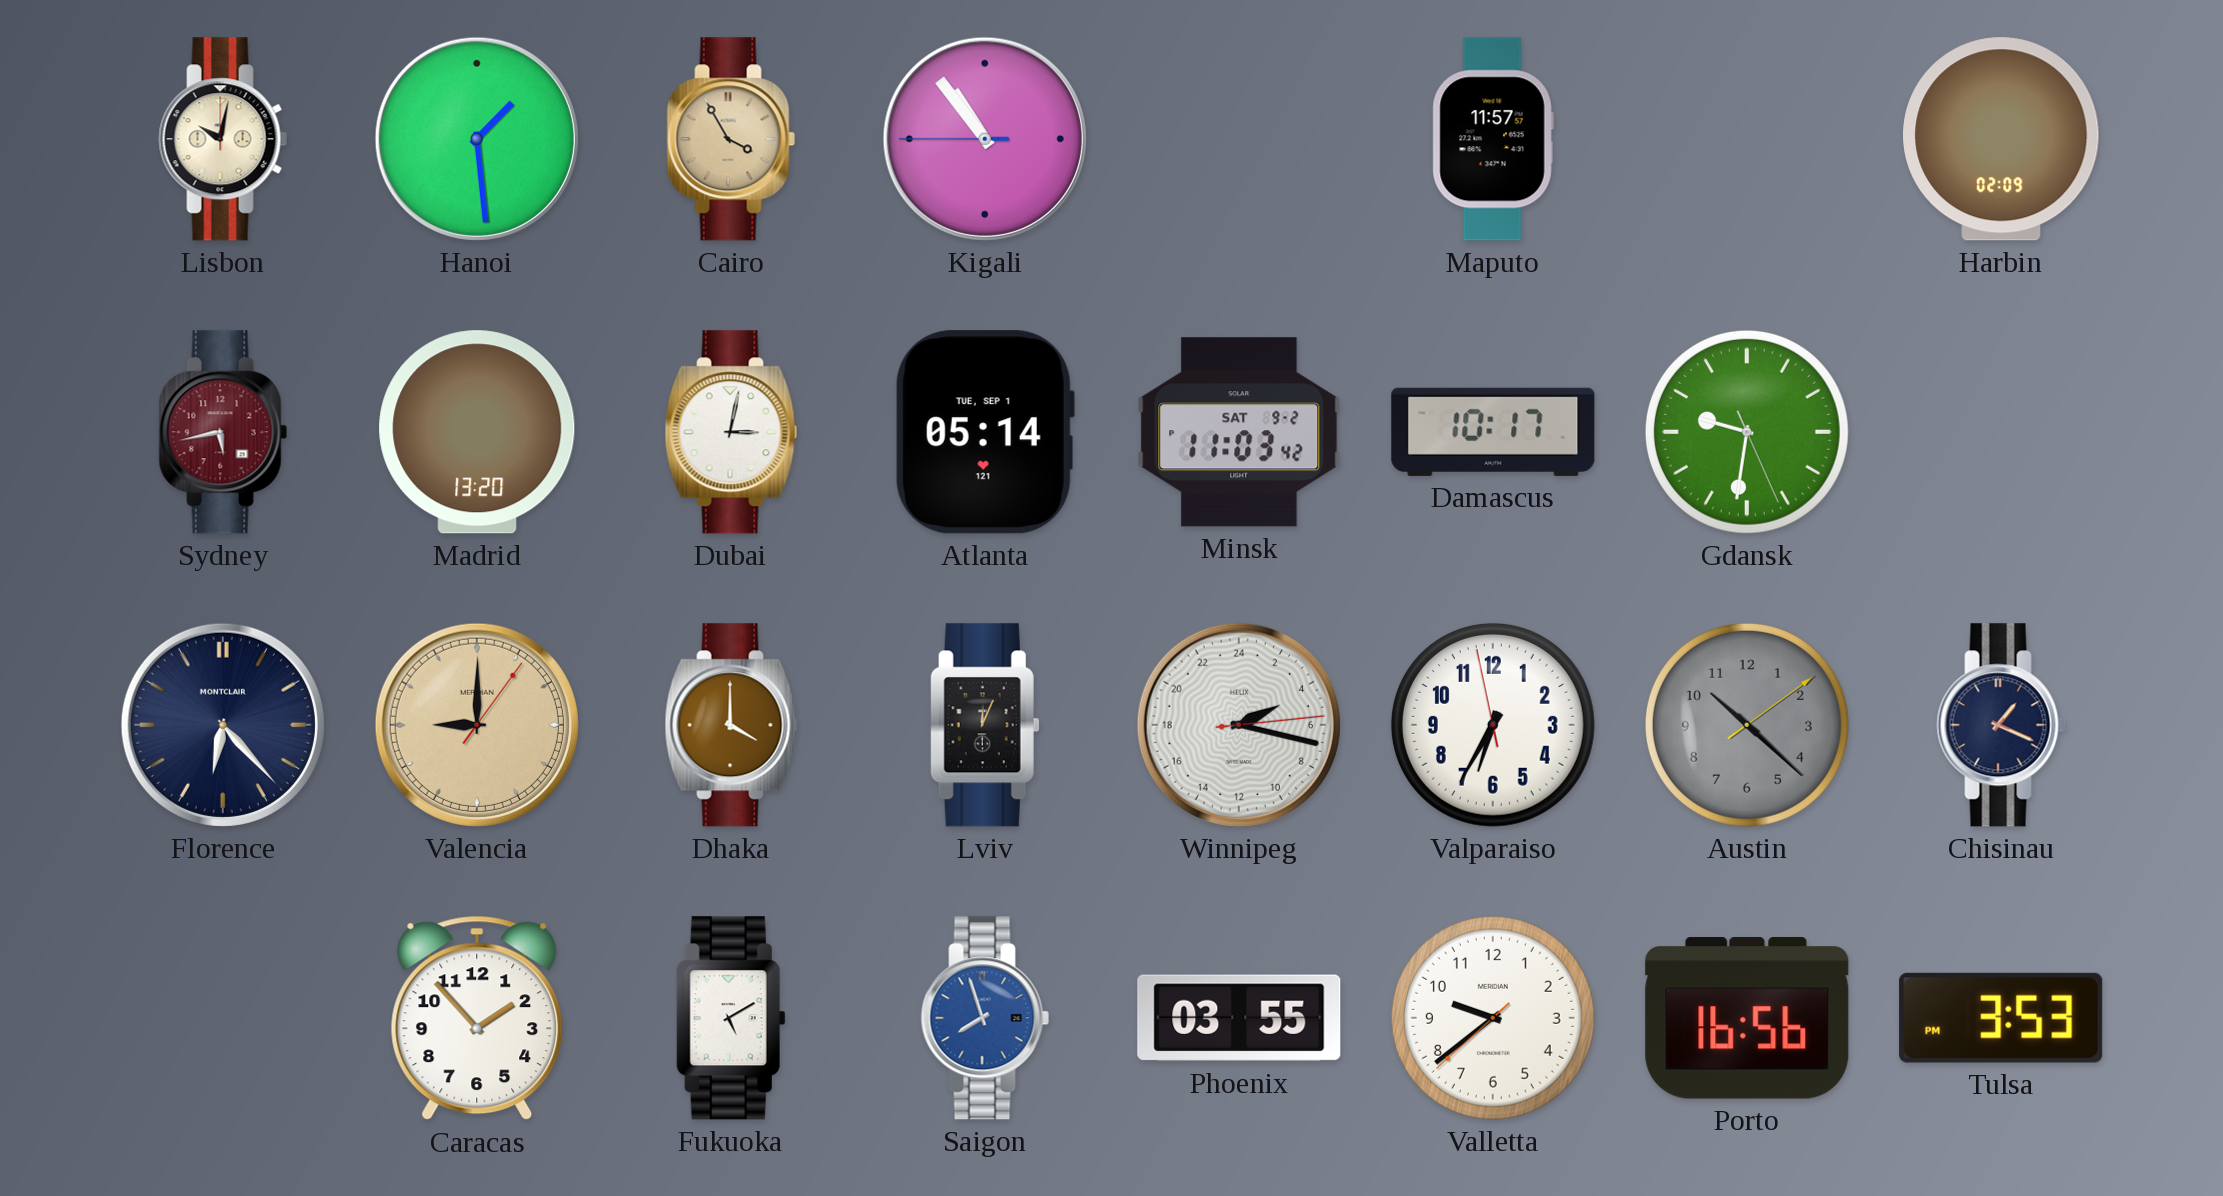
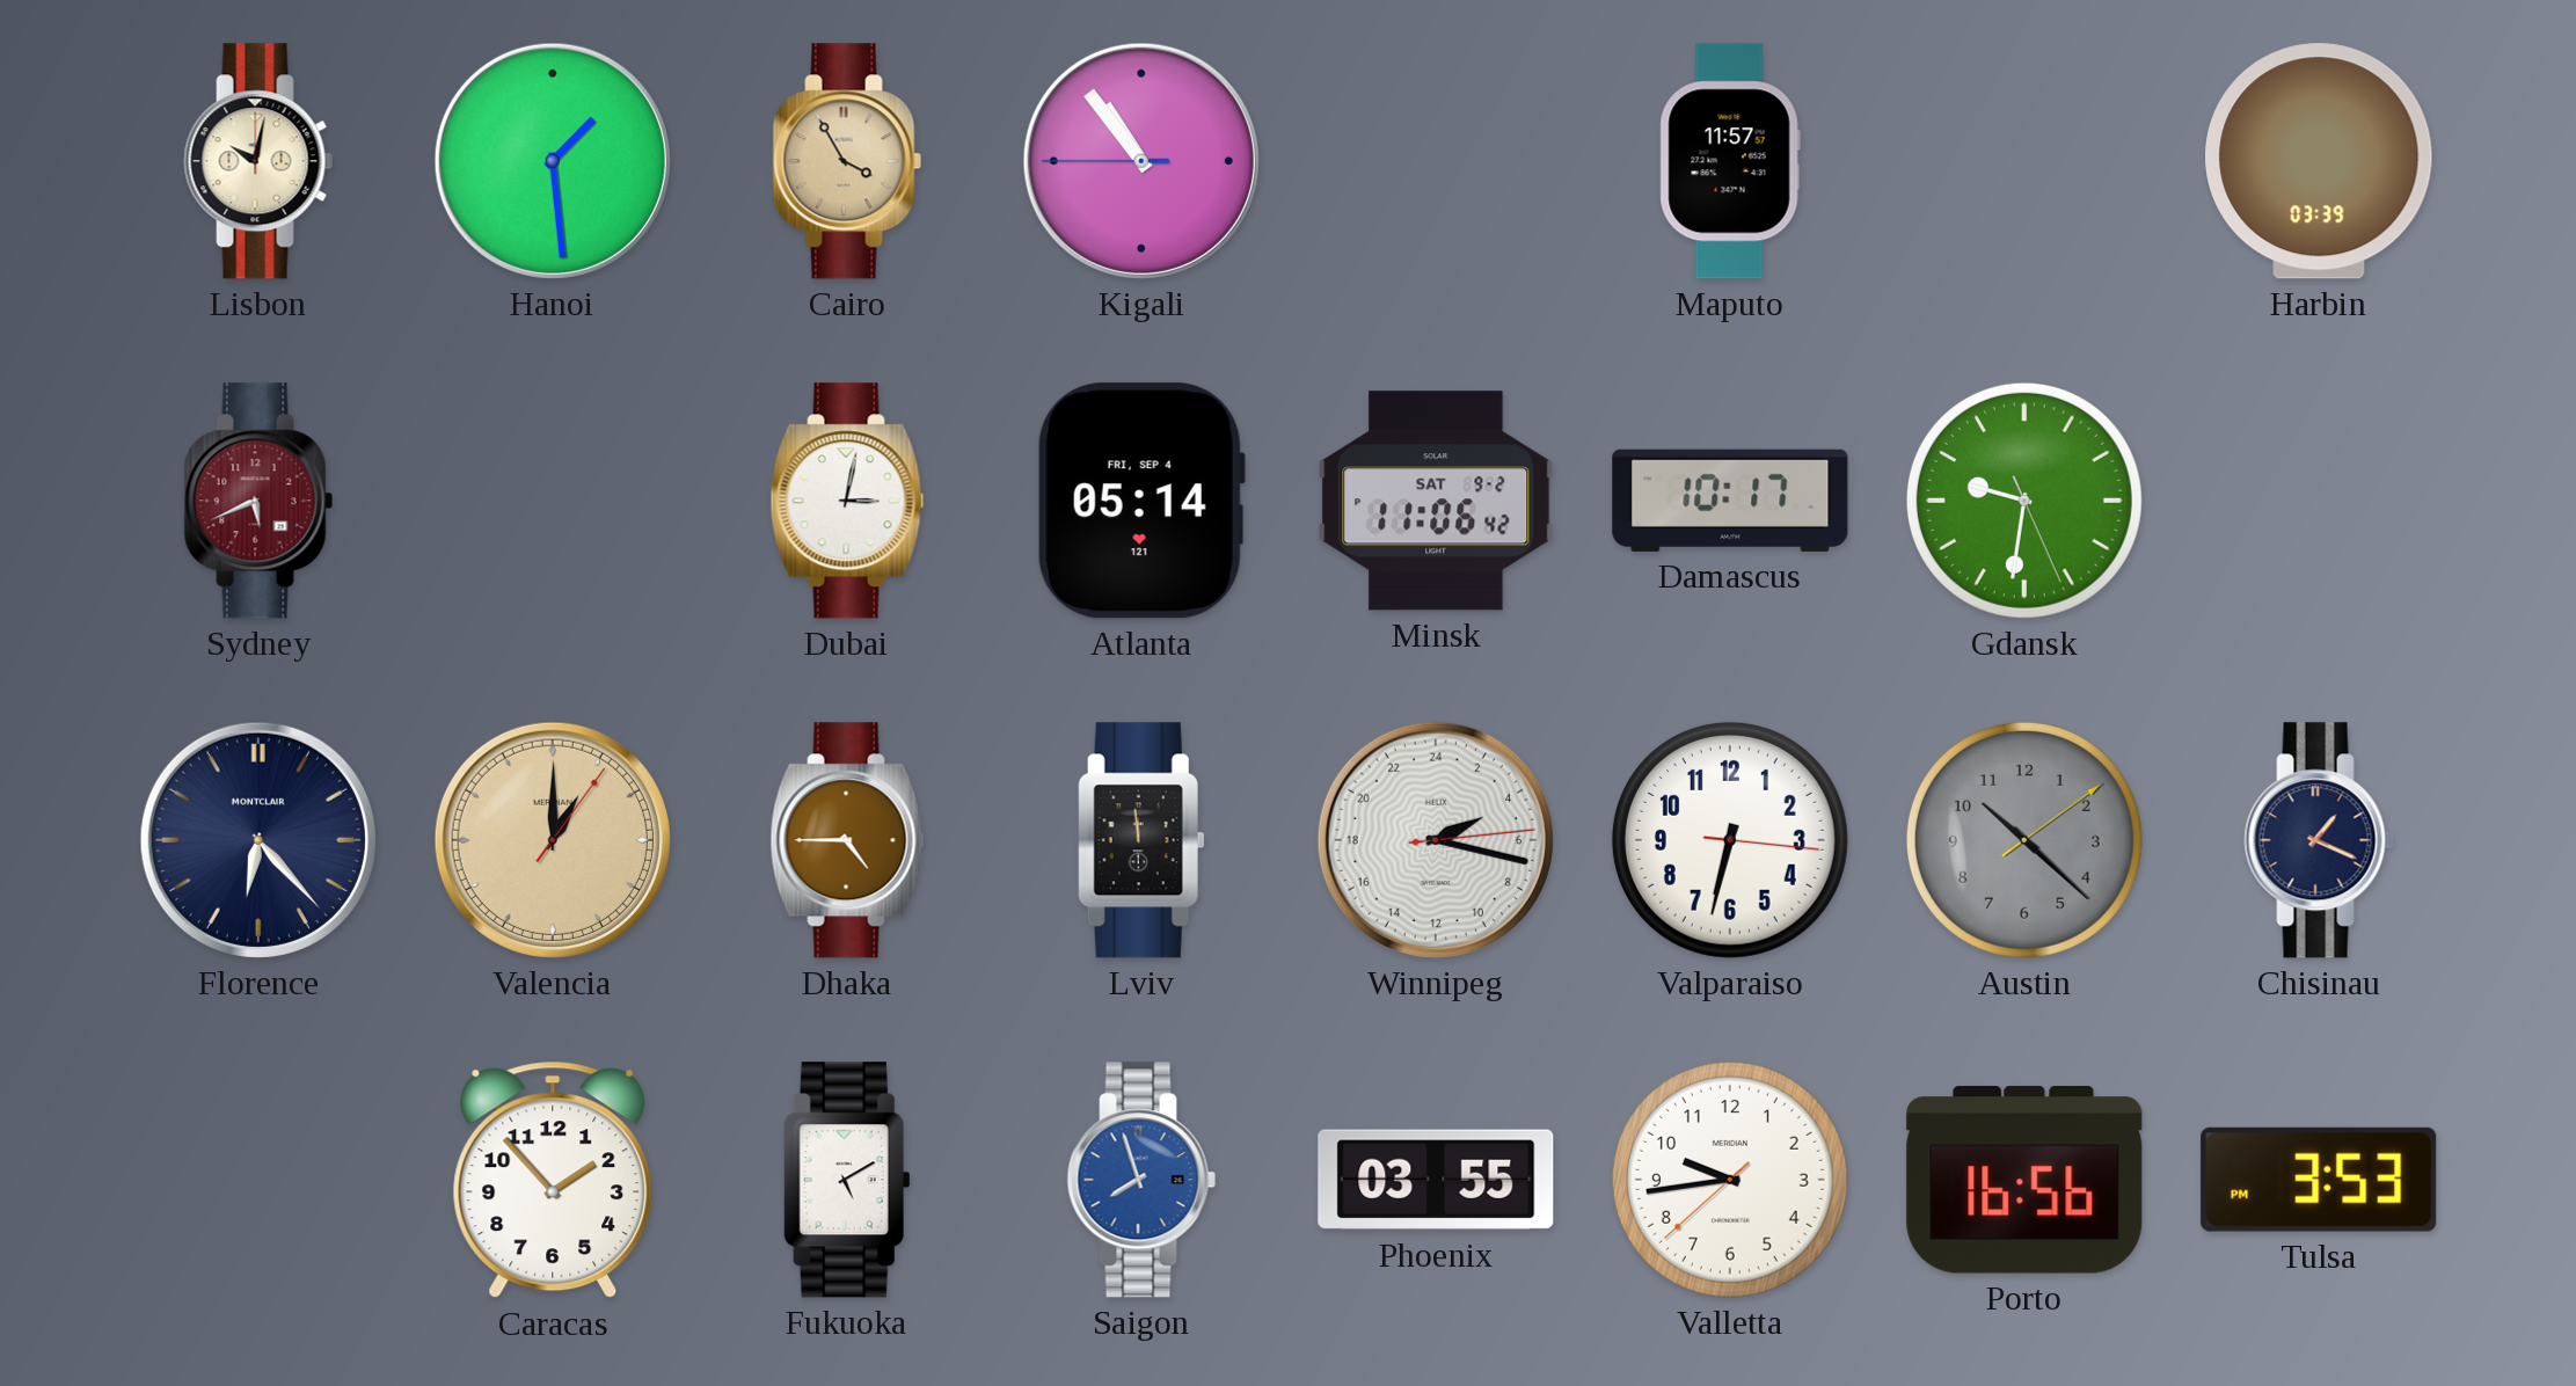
Harbin: 02:09 -> 03:39
Sydney: 5:43 -> 5:41
Madrid: 13:20 -> none
Atlanta date: TUE, SEP 1 -> FRI, SEP 4
Minsk: 11:03 -> 11:06
Valencia: 9:00 -> 1:00
Dhaka: 4:00 -> 4:45
Lviv: 12:04 -> 11:59
Valparaiso: 6:34 -> 6:32
Valletta: 9:38 -> 9:43
